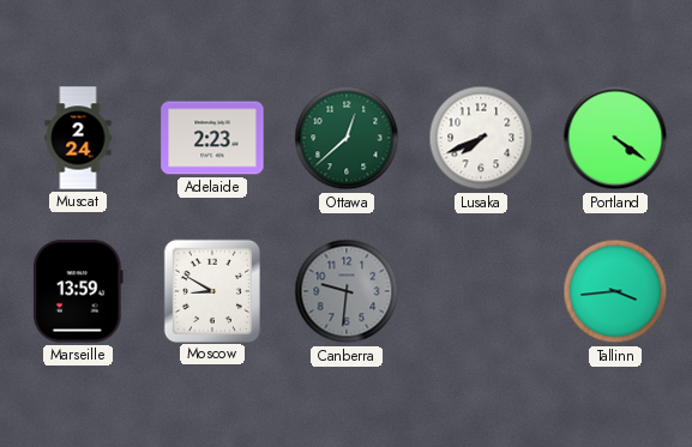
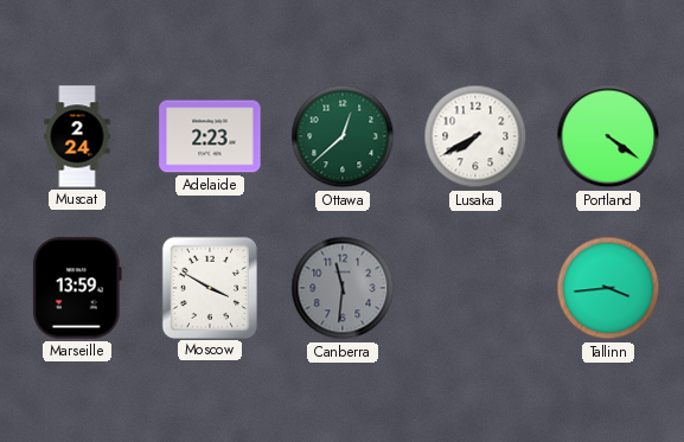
Lusaka: 7:41 -> 7:40
Moscow: 8:50 -> 3:50
Canberra: 9:31 -> 11:31
